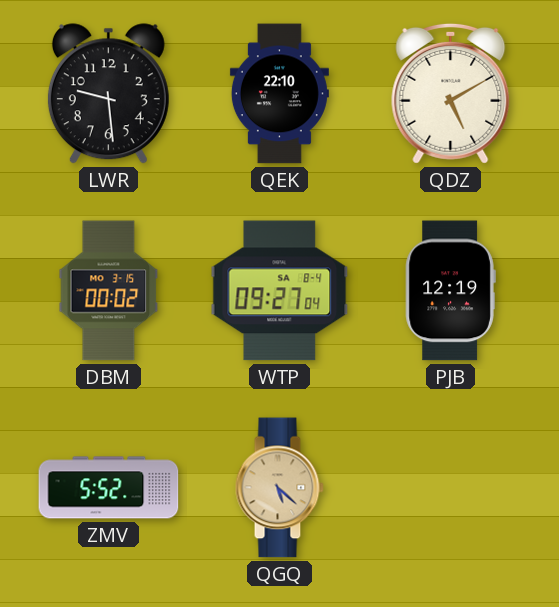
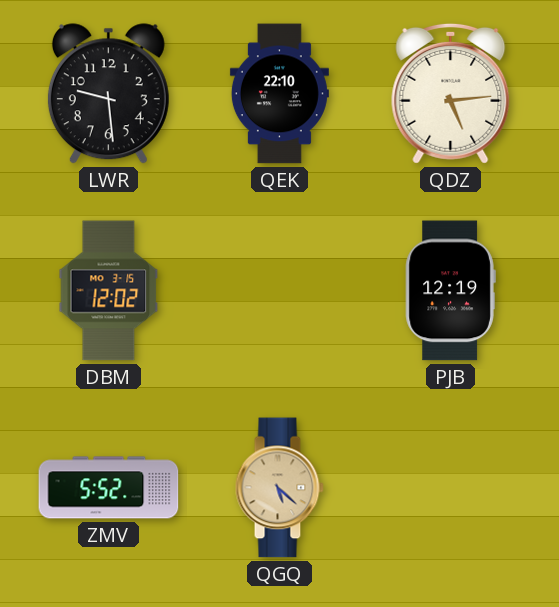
QDZ: 5:10 -> 5:14
DBM: 00:02 -> 12:02
WTP: 09:27 -> none
